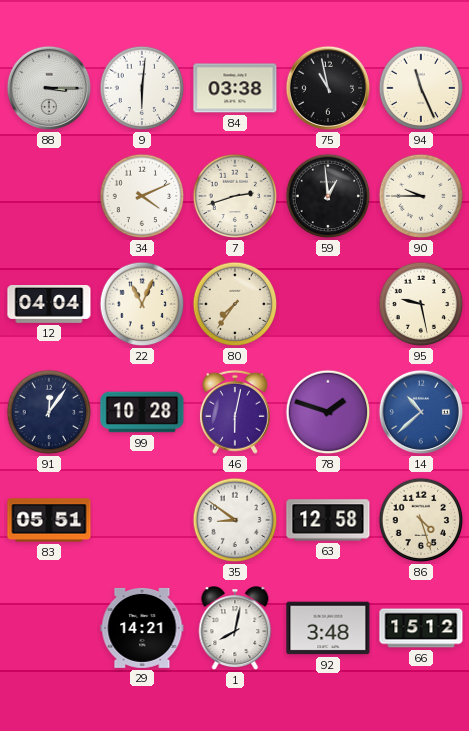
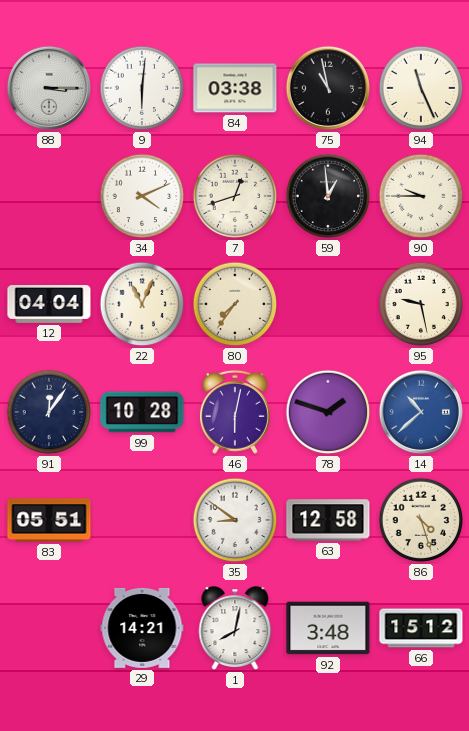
7: 2:42 -> 12:42
